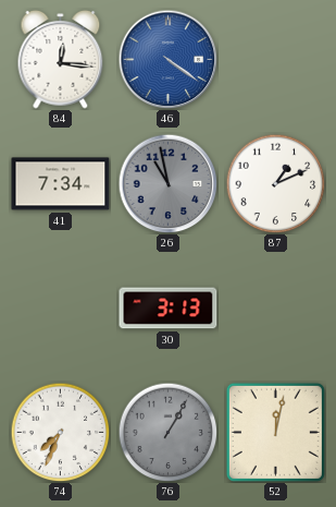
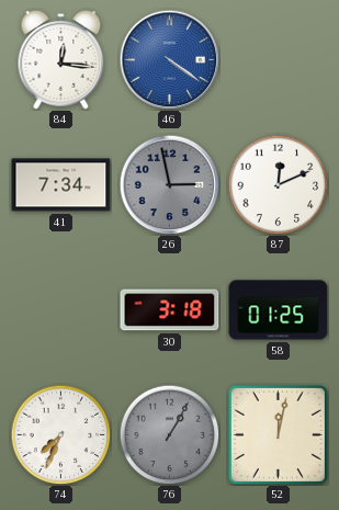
26: 10:58 -> 2:58
87: 1:11 -> 12:11
30: 3:13 -> 3:18
58: none -> 01:25
